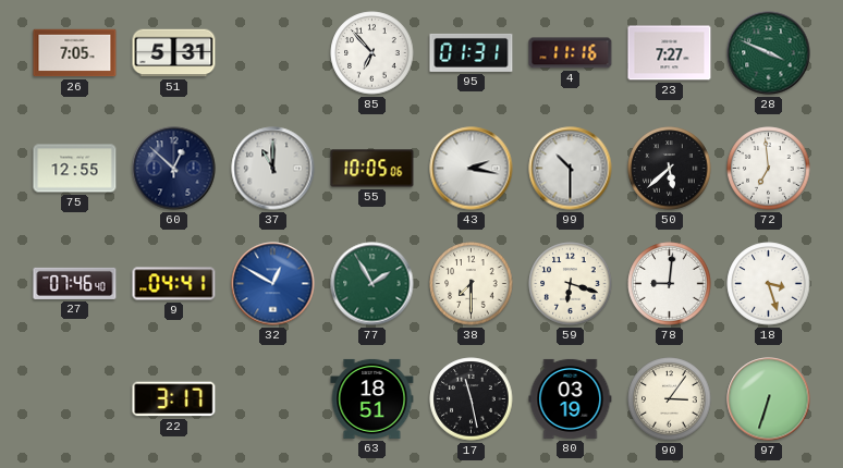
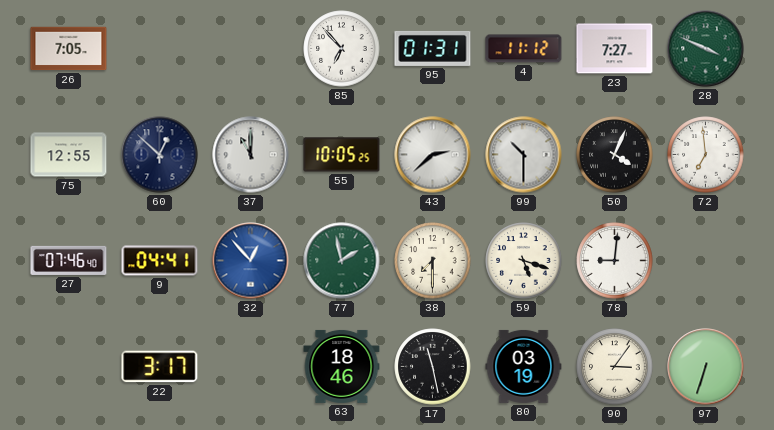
51: 5:31 -> none
4: 11:16 -> 11:12
55: 10:05:06 -> 10:05:25
43: 2:17 -> 2:38
50: 5:38 -> 4:04
32: 12:50 -> 12:53
77: 1:55 -> 1:58
59: 6:18 -> 5:18
18: 3:27 -> none
63: 18:51 -> 18:46
